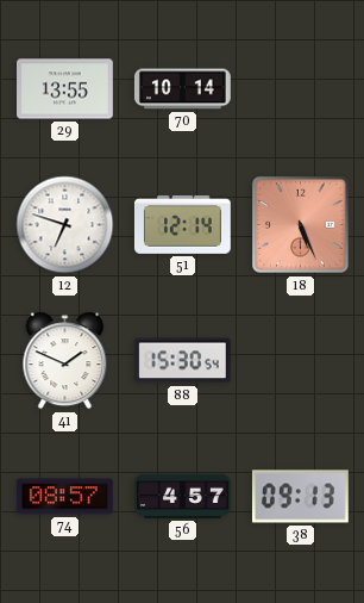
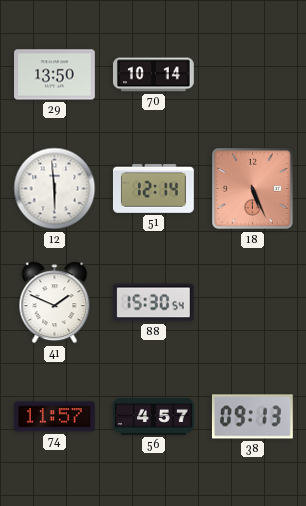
29: 13:55 -> 13:50
12: 6:48 -> 5:59
74: 08:57 -> 11:57
